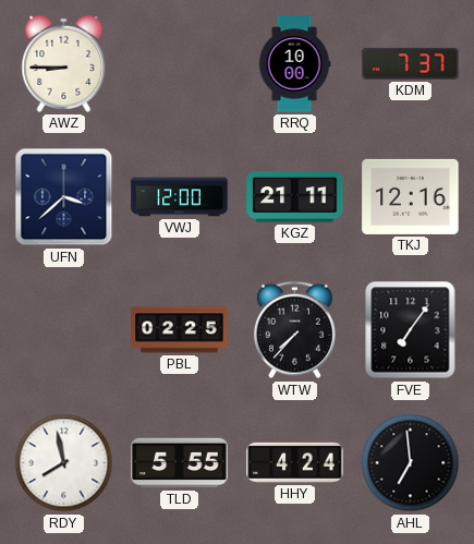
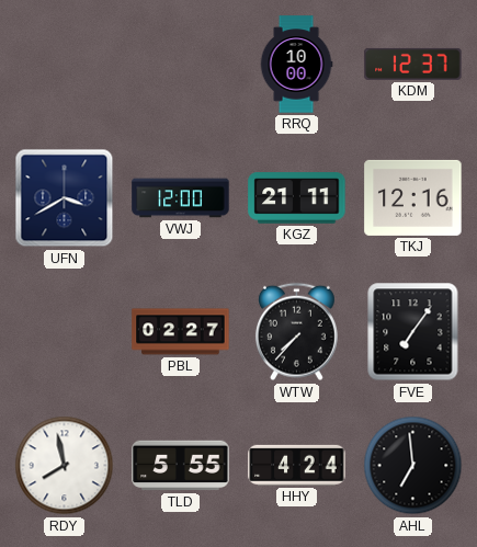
AWZ: 8:45 -> none
KDM: 7:37 -> 12:37
UFN: 3:38 -> 3:40
PBL: 02:25 -> 02:27
